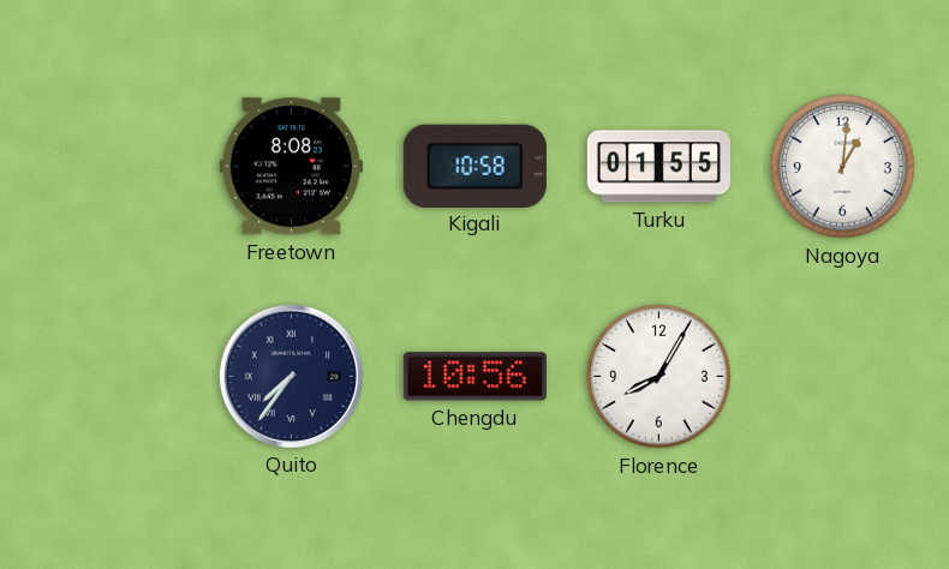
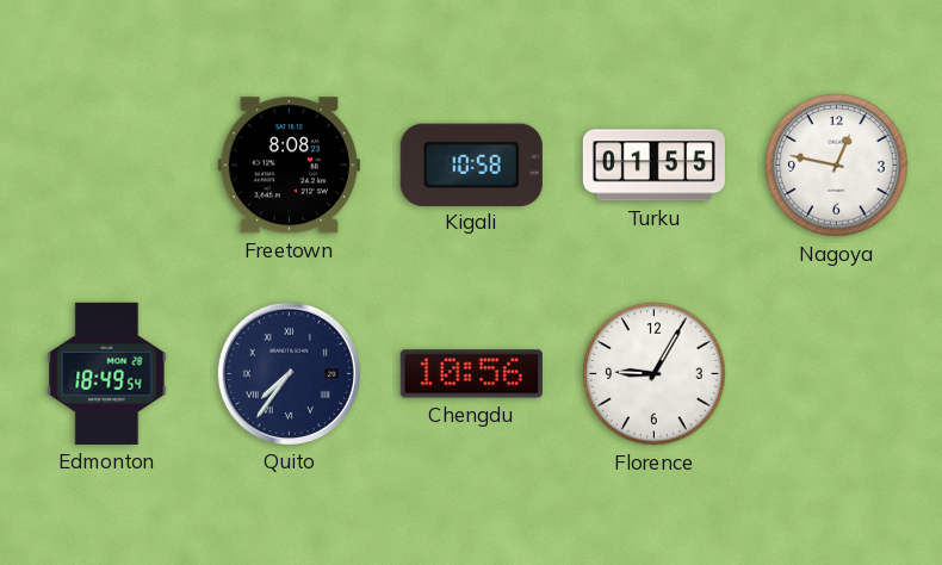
Nagoya: 1:01 -> 12:47
Edmonton: none -> 18:49
Florence: 8:05 -> 9:05
